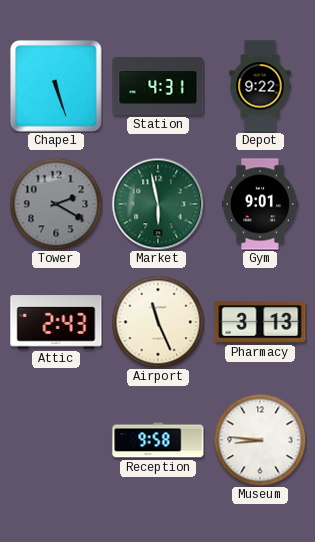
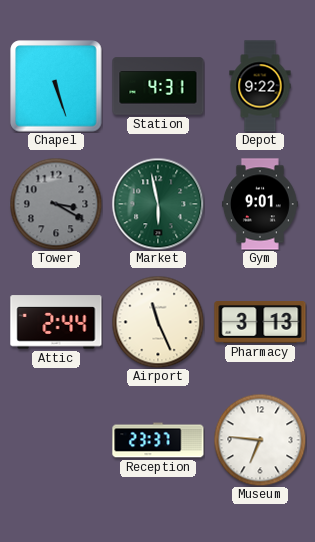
Tower: 2:20 -> 3:20
Attic: 2:43 -> 2:44
Reception: 9:58 -> 23:37
Museum: 8:46 -> 6:46
